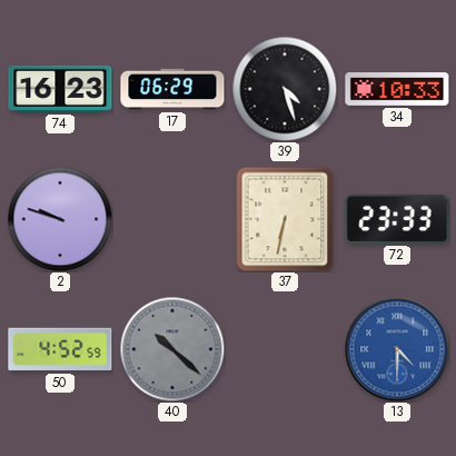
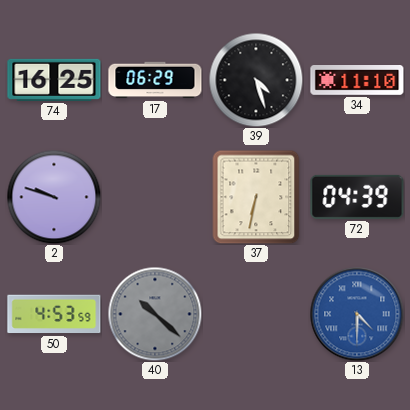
74: 16:23 -> 16:25
34: 10:33 -> 11:10
72: 23:33 -> 04:39
50: 4:52 -> 4:53
